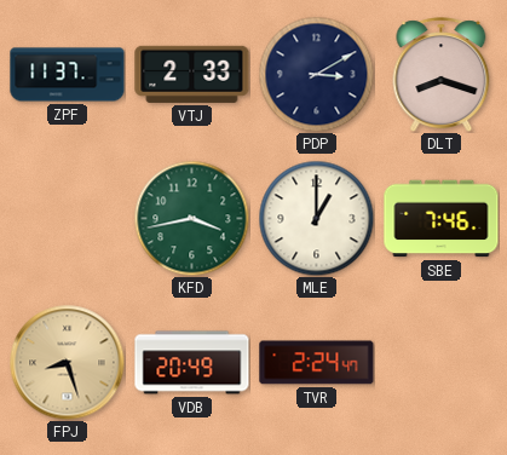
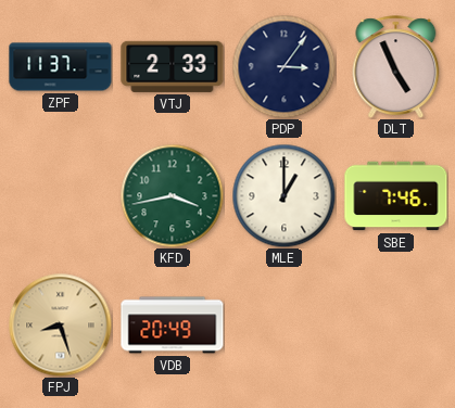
PDP: 3:10 -> 3:06
DLT: 8:18 -> 4:56
TVR: 2:24 -> none
